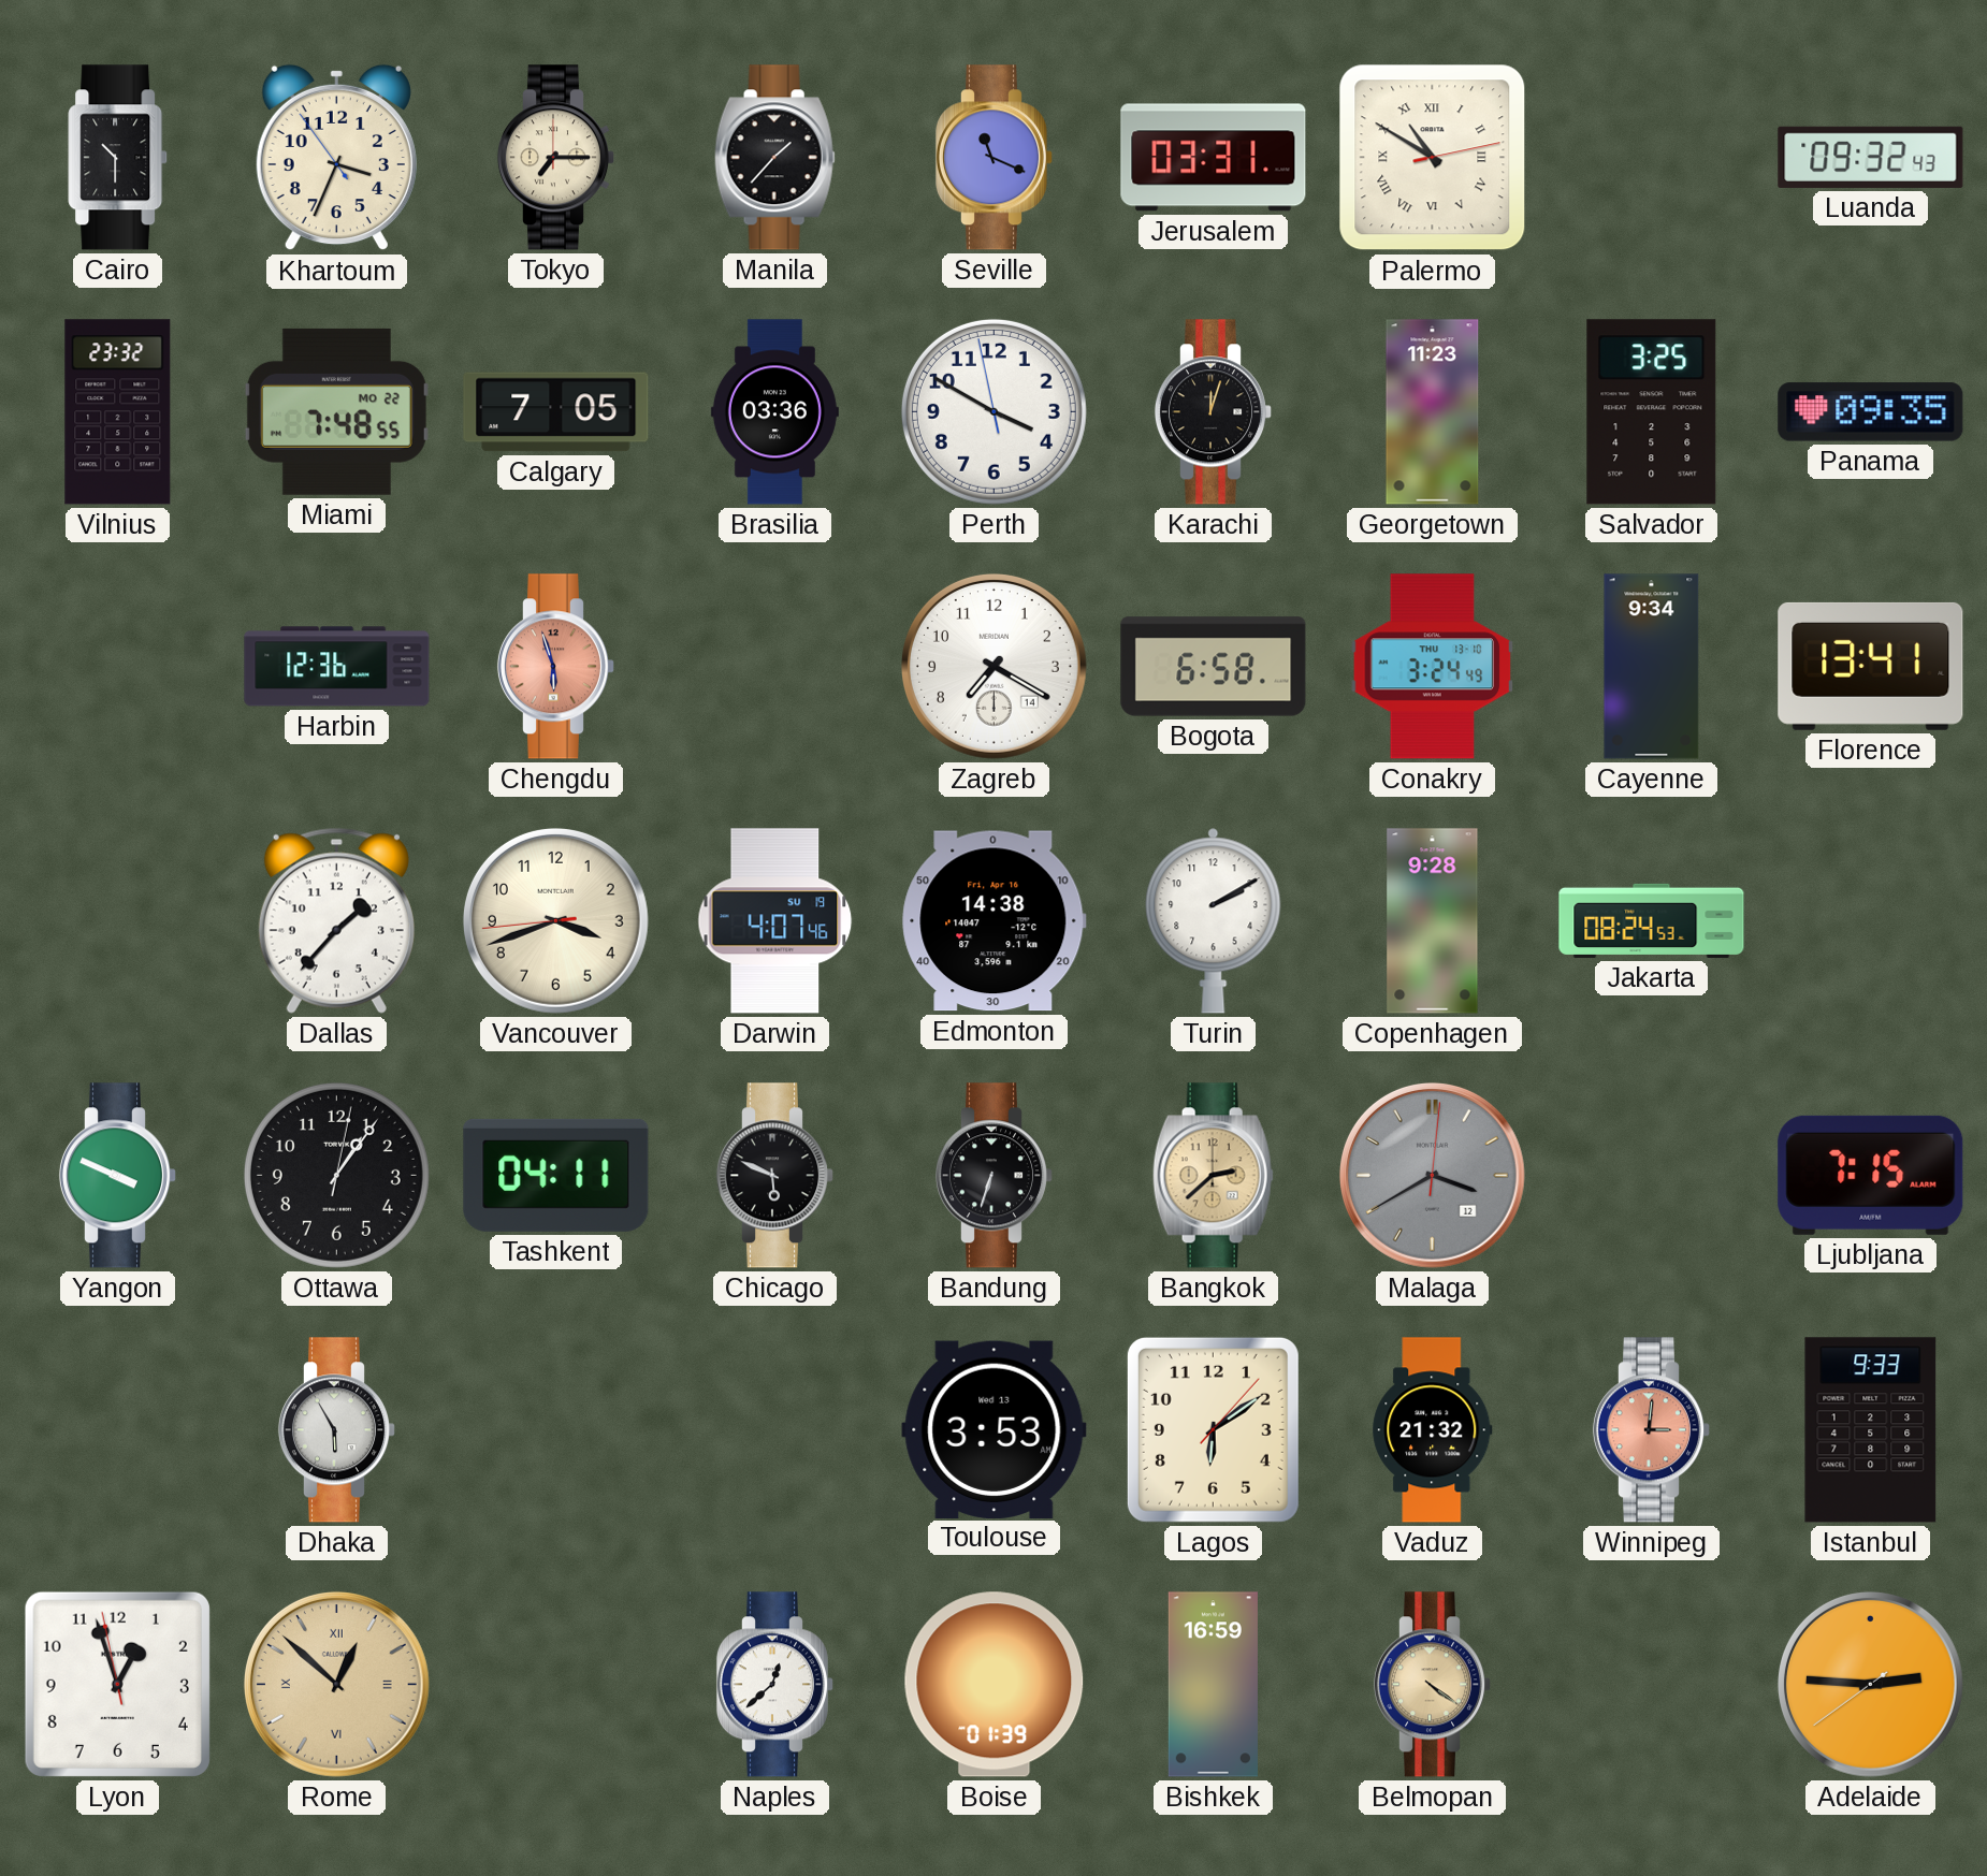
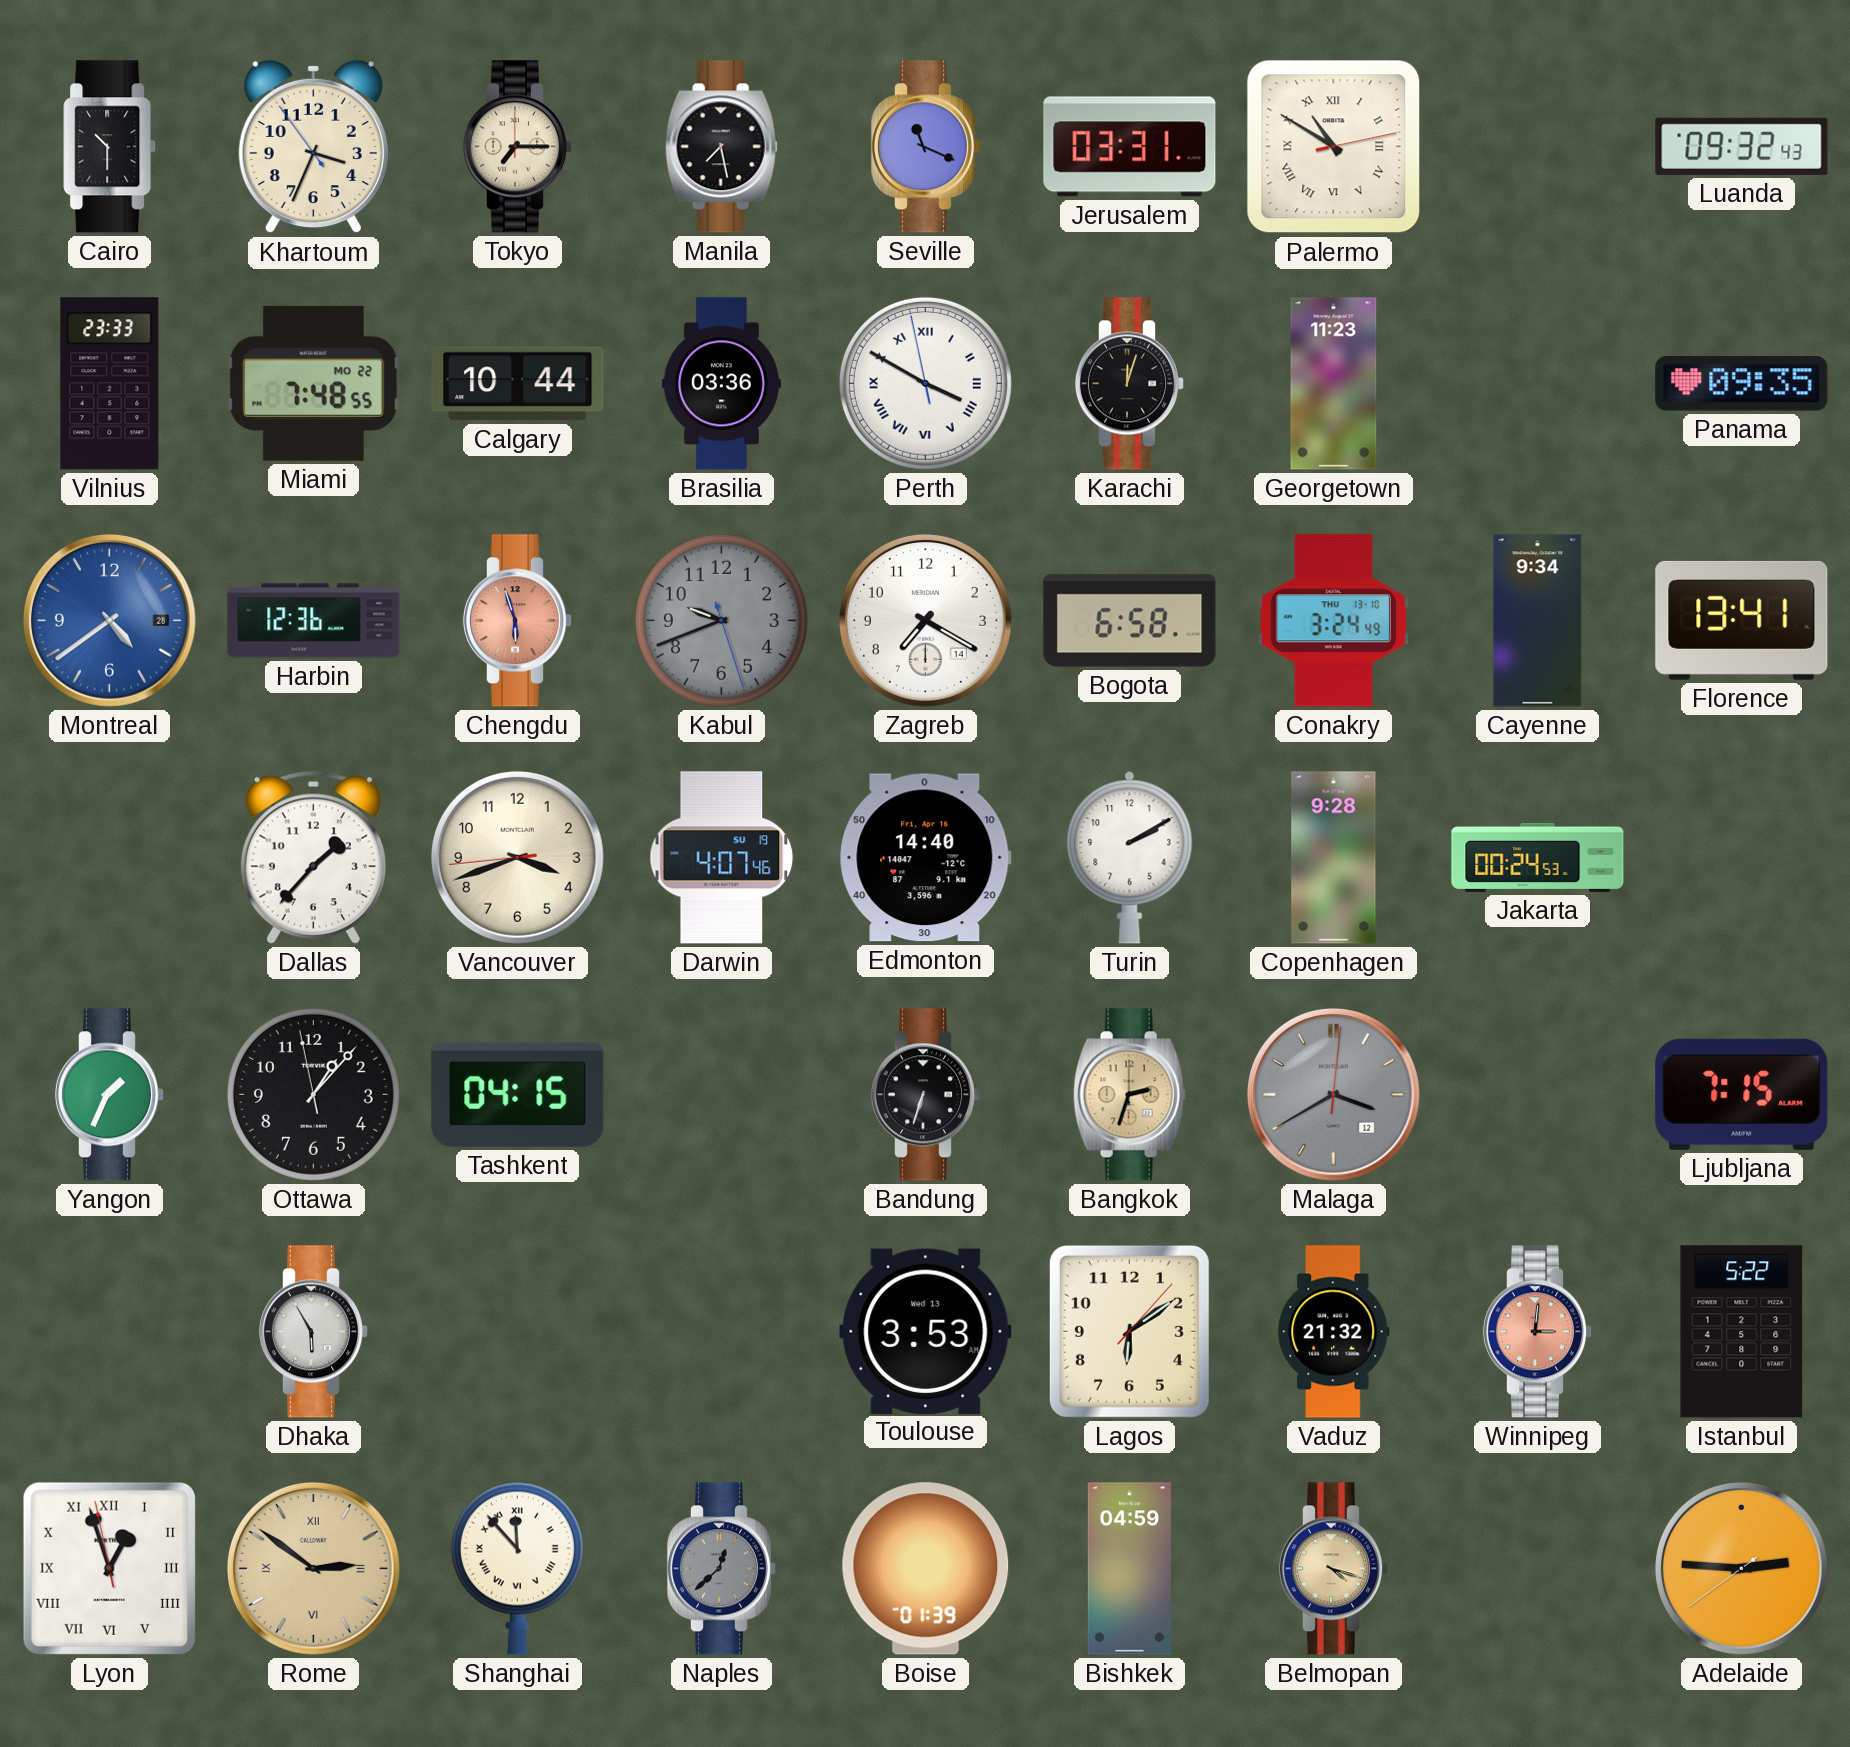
Manila: 1:37 -> 7:28
Vilnius: 23:32 -> 23:33
Calgary: 7:05 -> 10:44
Perth numerals: Arabic -> Roman
Salvador: 3:25 -> none
Montreal: none -> 4:39
Kabul: none -> 9:41
Edmonton: 14:38 -> 14:40
Jakarta: 08:24 -> 00:24
Yangon: 3:49 -> 1:34
Ottawa: 1:06:02 -> 1:06:58
Tashkent: 04:11 -> 04:15
Chicago: 5:49 -> none
Bangkok: 2:38 -> 2:33
Istanbul: 9:33 -> 5:22
Lyon numerals: Arabic -> Roman
Rome: 12:52 -> 2:51
Shanghai: none -> 11:53
Naples dial: white -> grey
Bishkek: 16:59 -> 04:59
Belmopan: 4:21 -> 4:18
